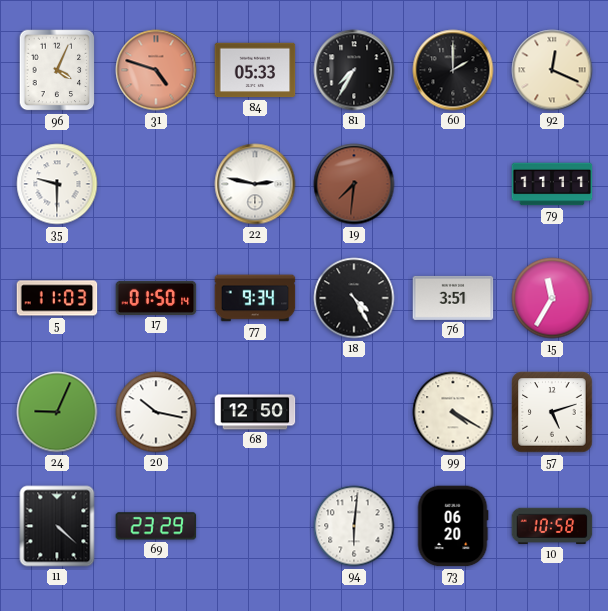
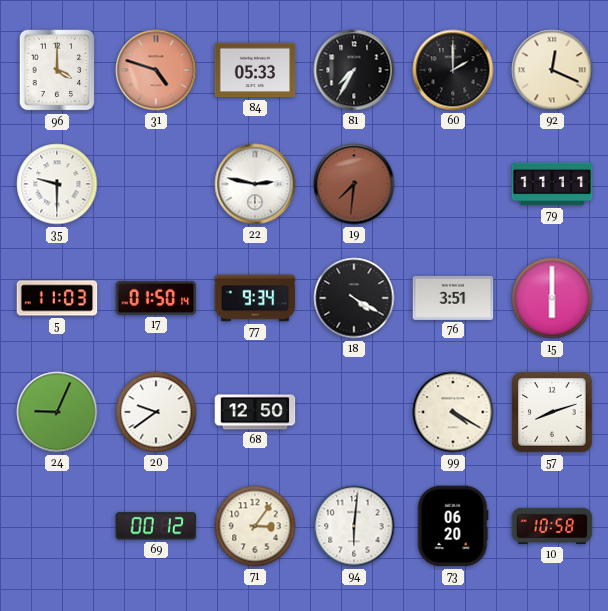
96: 4:04 -> 4:00
18: 4:25 -> 4:20
15: 11:35 -> 6:00
20: 10:17 -> 9:39
57: 5:12 -> 8:12
11: 4:22 -> none
69: 23:29 -> 00:12
71: none -> 3:06
